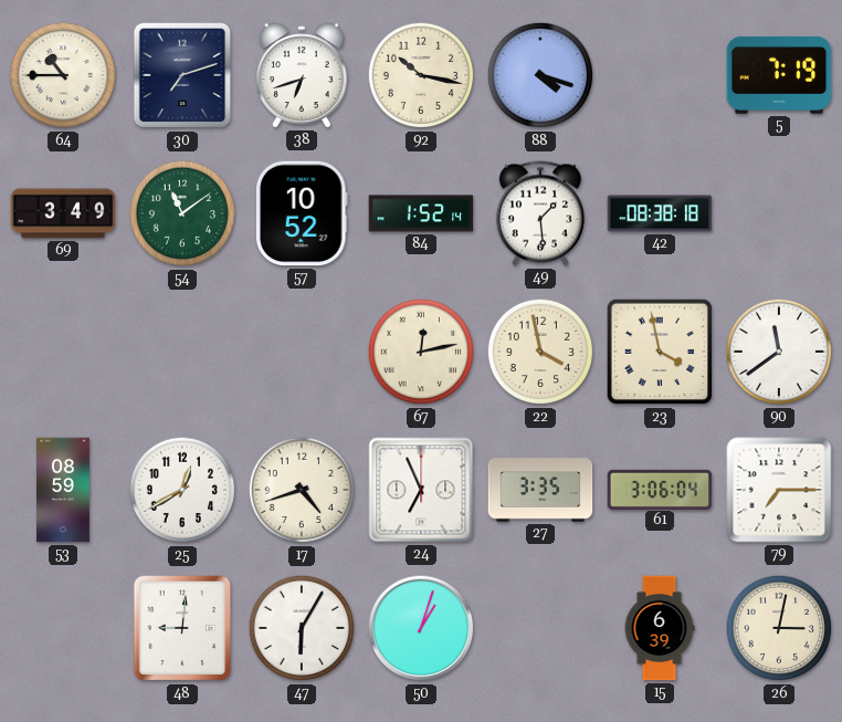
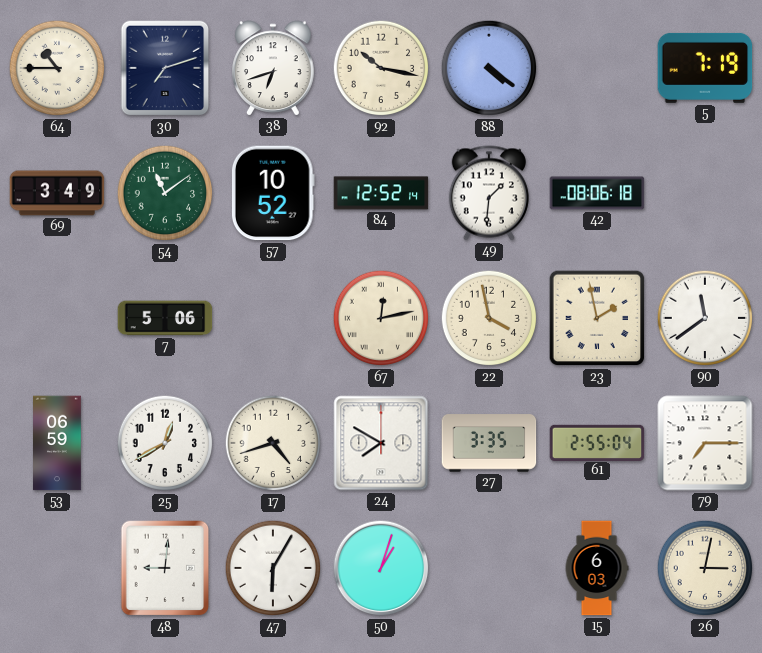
88: 4:18 -> 4:21
84: 1:52 -> 12:52
49: 1:29 -> 1:31
42: 08:38 -> 08:06
7: none -> 5:06
23: 3:58 -> 1:58
53: 08:59 -> 06:59
24: 6:56 -> 7:50
61: 3:06 -> 2:55
15: 6:39 -> 6:03
